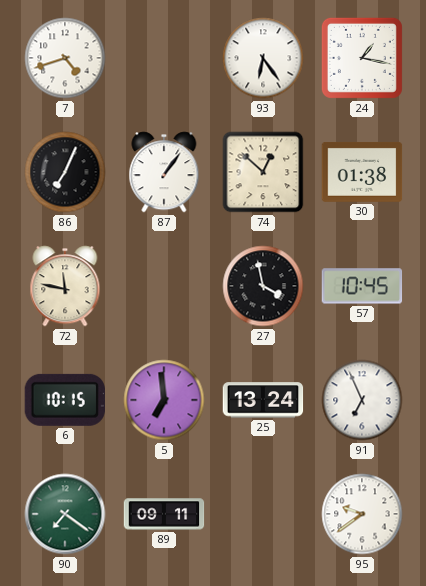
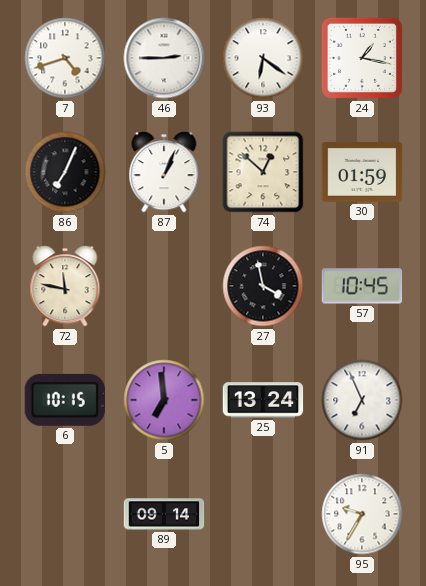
46: none -> 2:45
93: 6:24 -> 6:21
87: 1:06 -> 1:04
30: 01:38 -> 01:59
90: 7:21 -> none
89: 09:11 -> 09:14
95: 9:39 -> 9:35
